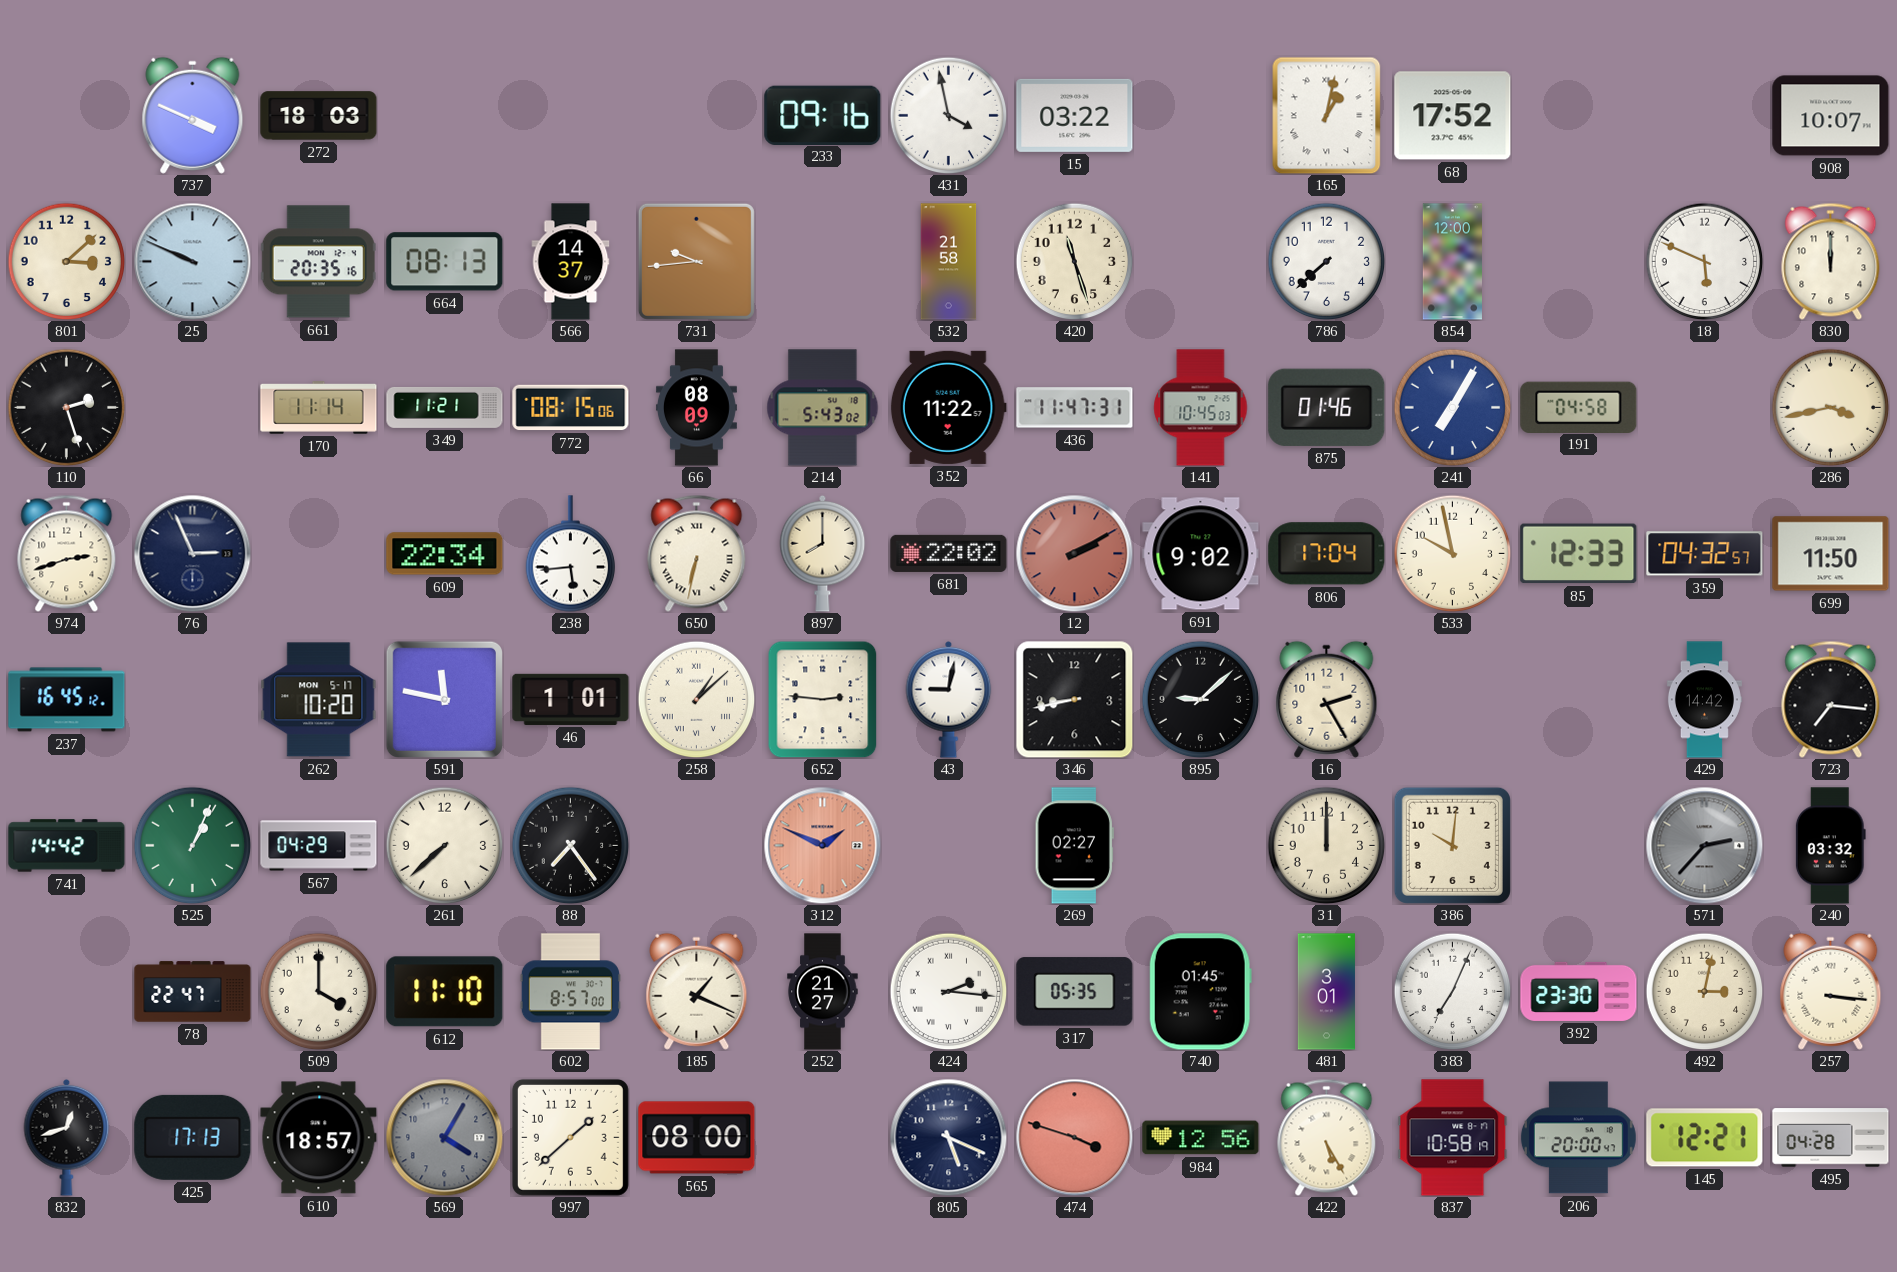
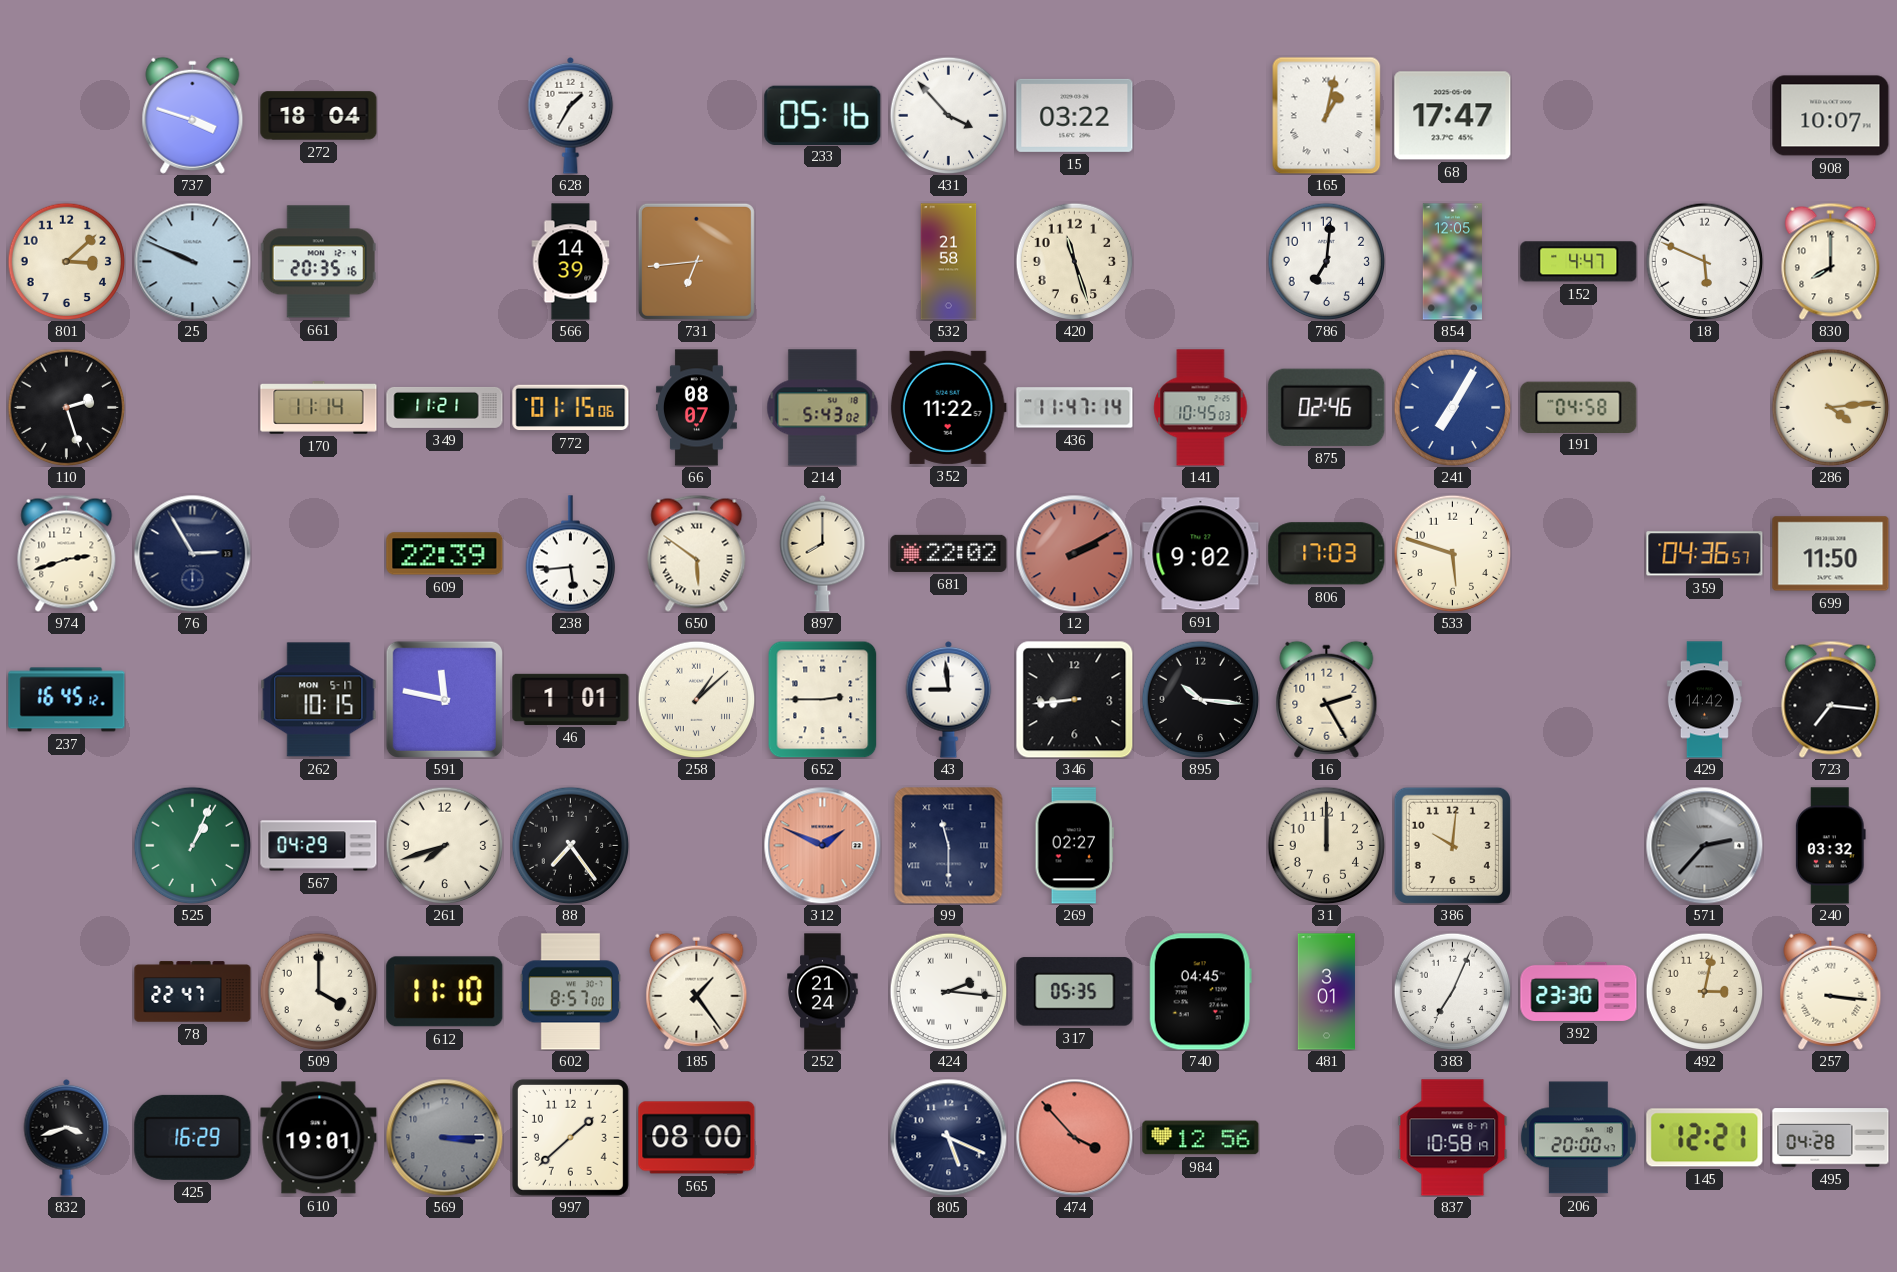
737: 3:49 -> 3:48
272: 18:03 -> 18:04
628: none -> 1:35
233: 09:16 -> 05:16
431: 3:58 -> 3:53
68: 17:52 -> 17:47
664: 08:13 -> none
566: 14:37 -> 14:39
731: 9:44 -> 6:44
786: 7:38 -> 7:01
854: 12:00 -> 12:05
152: none -> 4:47
830: 12:00 -> 8:00
772: 08:15 -> 01:15
66: 08:09 -> 08:07
436: 11:47:31 -> 11:47:14
875: 01:46 -> 02:46
286: 3:43 -> 4:14
76: 2:56 -> 2:55
609: 22:34 -> 22:39
650: 6:32 -> 5:51
806: 17:04 -> 17:03
533: 9:58 -> 5:48
85: 12:33 -> none
359: 04:32 -> 04:36
262: 10:20 -> 10:15
652: 2:46 -> 2:45
43: 9:02 -> 8:59
346: 8:43 -> 8:44
895: 9:08 -> 10:16
741: 14:42 -> none
261: 7:38 -> 7:42
99: none -> 11:30
185: 1:19 -> 1:24
252: 21:27 -> 21:24
740: 01:45 -> 04:45
832: 12:42 -> 3:42
425: 17:13 -> 16:29
610: 18:57 -> 19:01
569: 4:05 -> 3:15
474: 3:48 -> 3:53
422: 5:25 -> none
